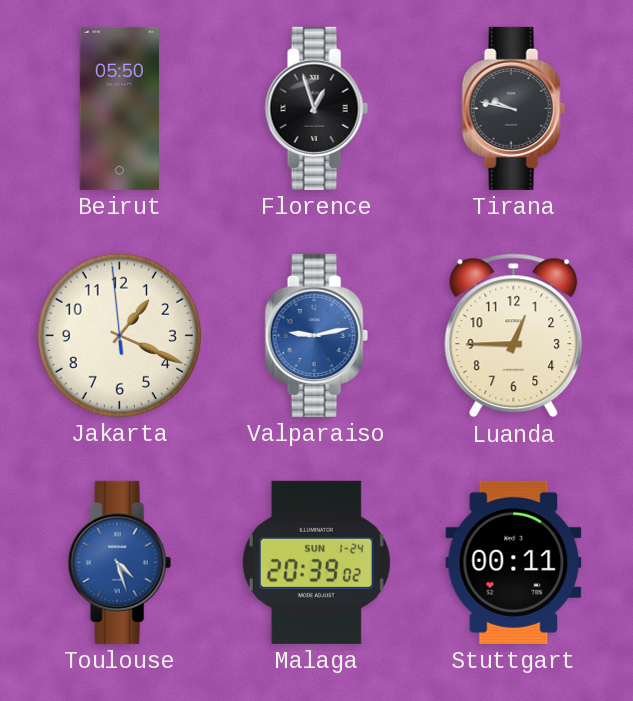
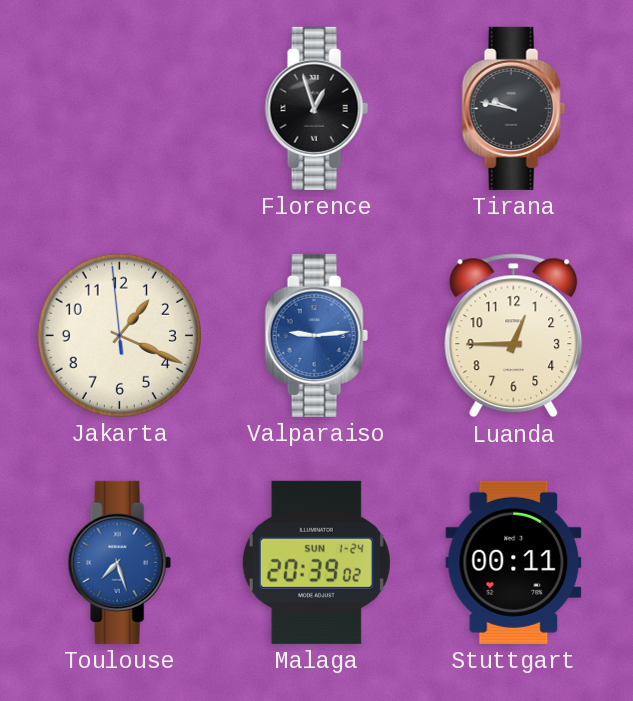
Beirut: 05:50 -> none
Valparaiso: 9:13 -> 9:14
Toulouse: 4:27 -> 7:27
